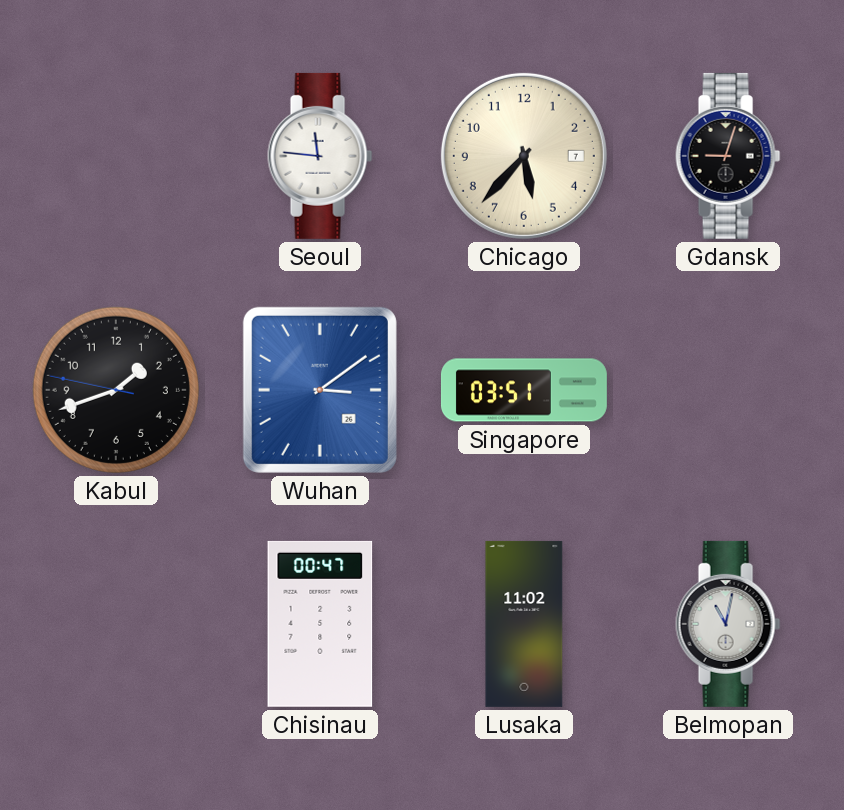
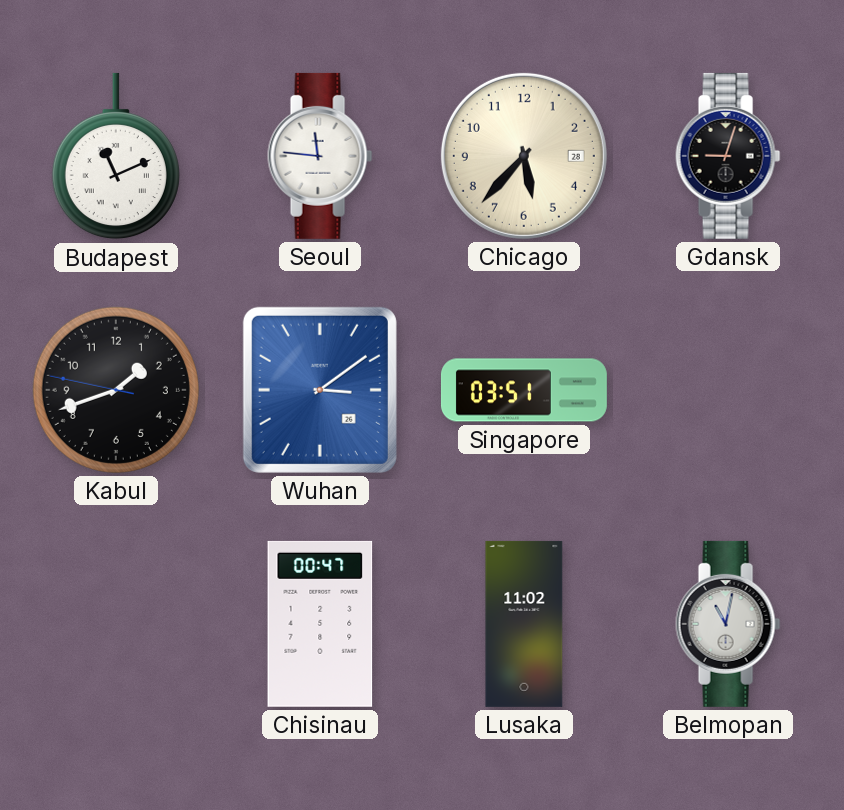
Budapest: none -> 11:11
Chicago date: 7 -> 28
